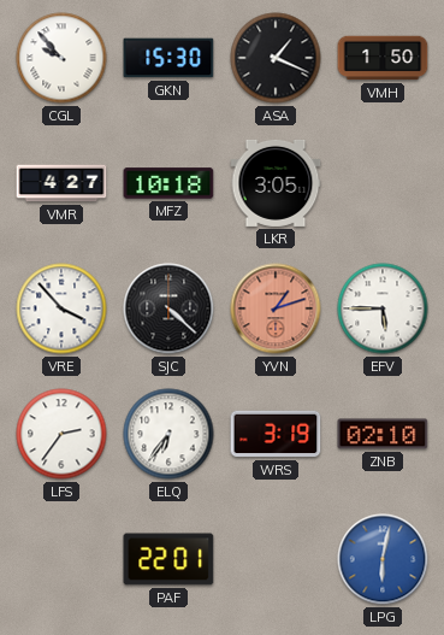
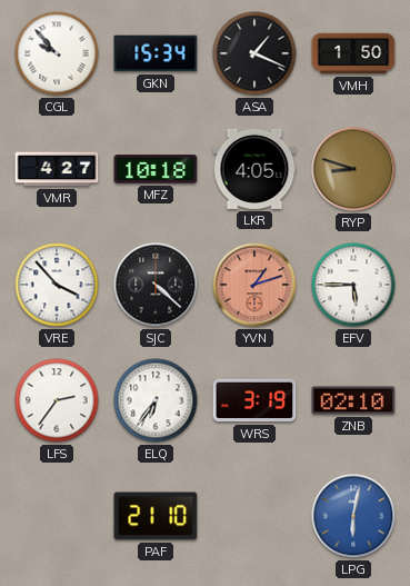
GKN: 15:30 -> 15:34
LKR: 3:05 -> 4:05
RYP: none -> 8:48
PAF: 22:01 -> 21:10
